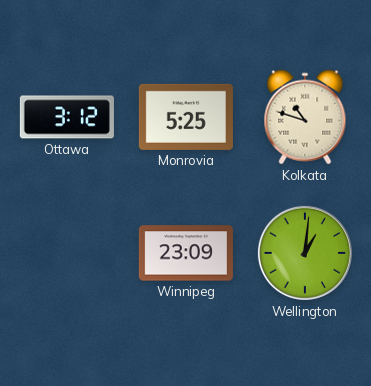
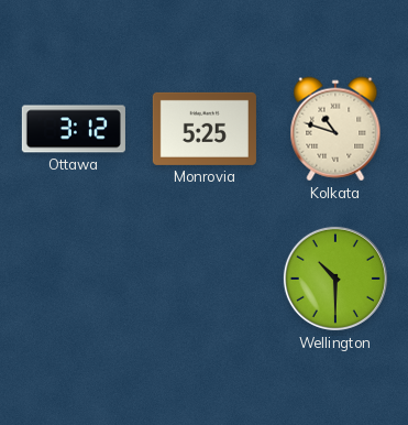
Winnipeg: 23:09 -> none
Wellington: 1:01 -> 10:30
